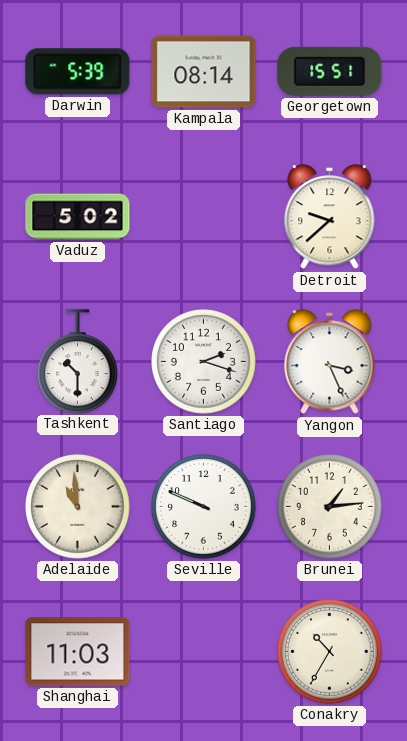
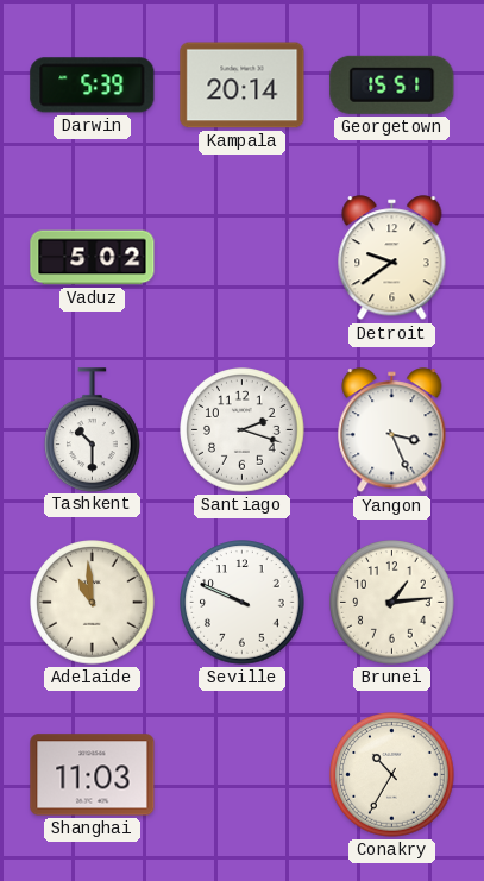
Kampala: 08:14 -> 20:14
Detroit: 9:38 -> 9:39
